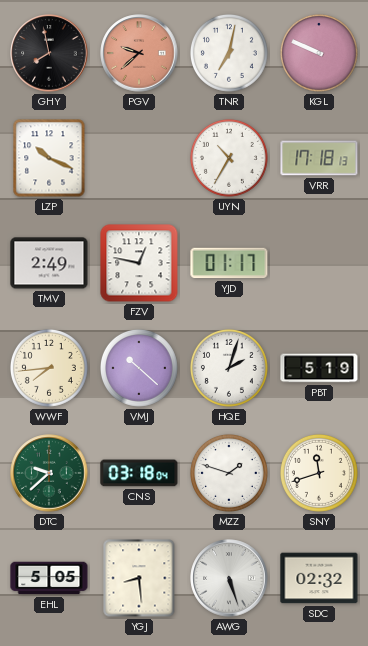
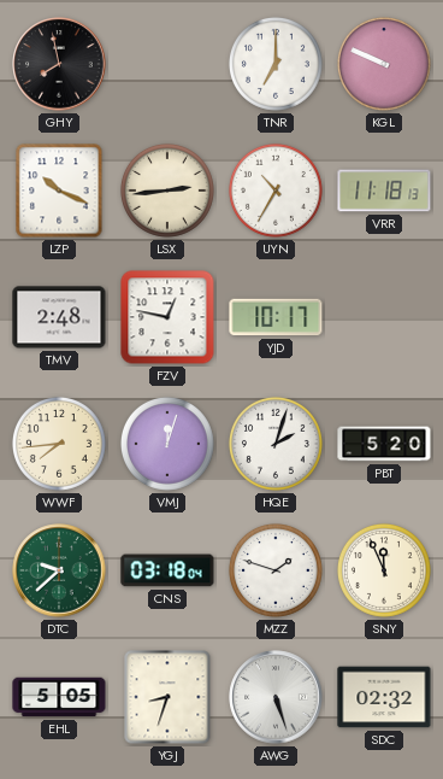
PGV: 9:38 -> none
TNR: 7:02 -> 7:00
LSX: none -> 2:44
VRR: 17:18 -> 11:18
TMV: 2:49 -> 2:48
YJD: 01:17 -> 10:17
VMJ: 10:22 -> 12:03
PBT: 5:19 -> 5:20
SNY: 11:42 -> 11:56
YGJ: 8:29 -> 8:33
